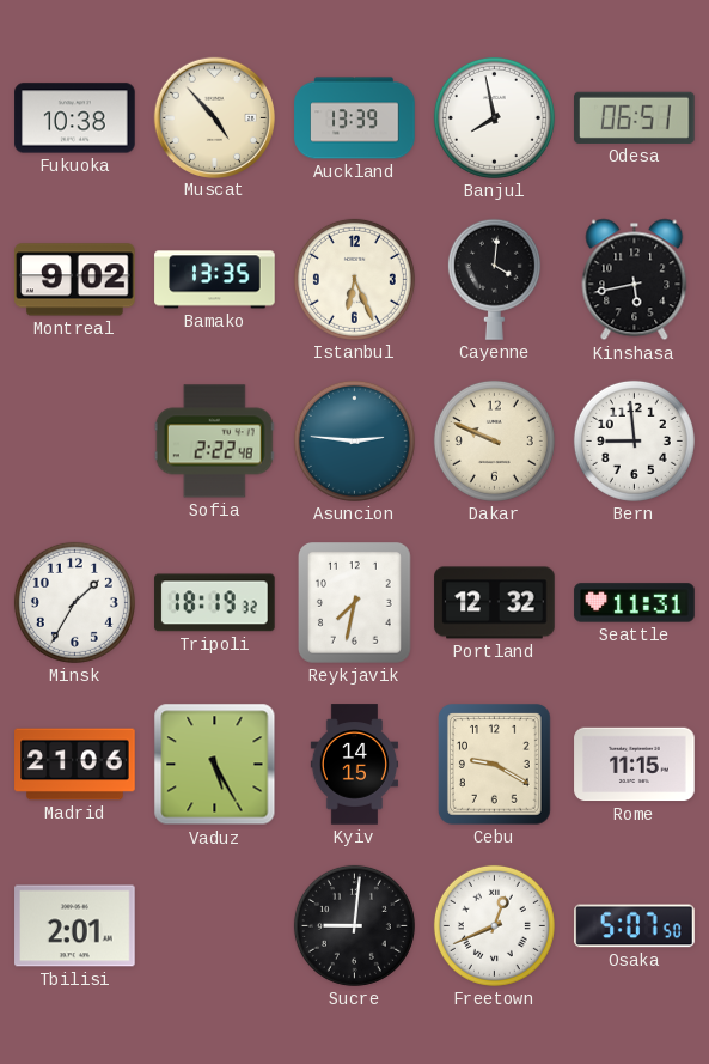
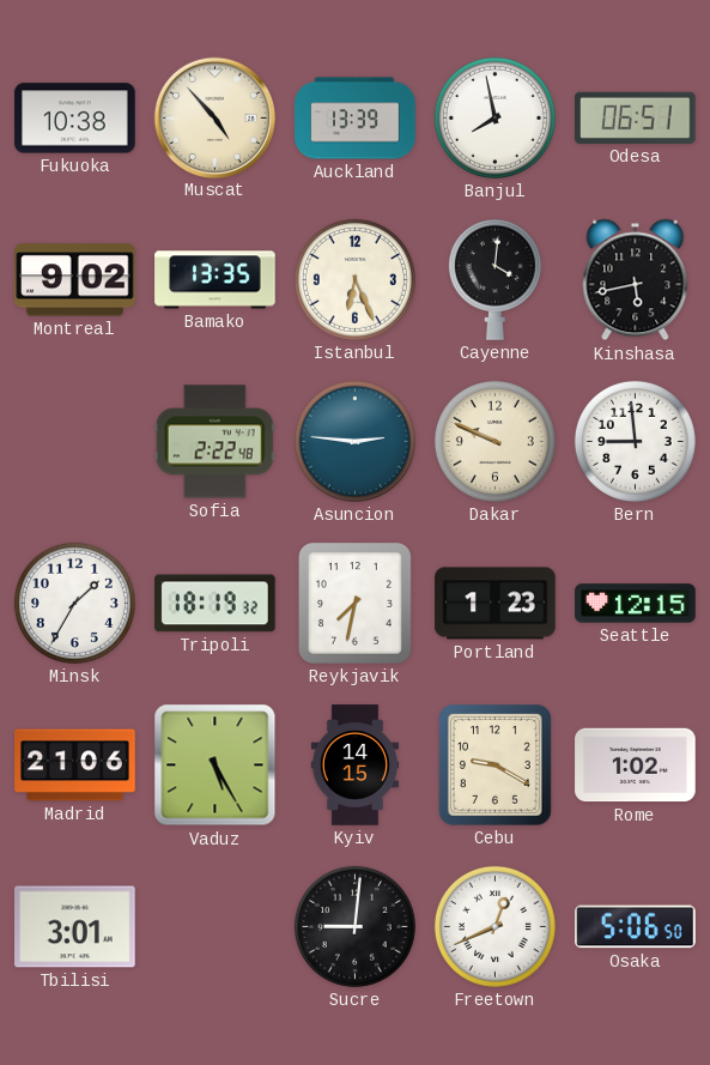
Portland: 12:32 -> 1:23
Seattle: 11:31 -> 12:15
Rome: 11:15 -> 1:02
Tbilisi: 2:01 -> 3:01
Osaka: 5:07 -> 5:06
